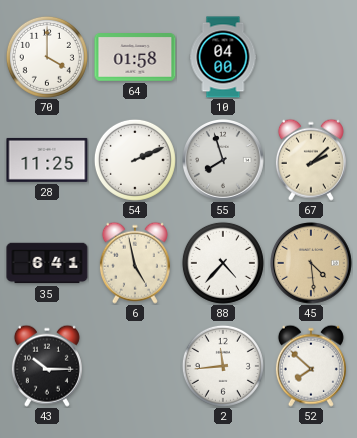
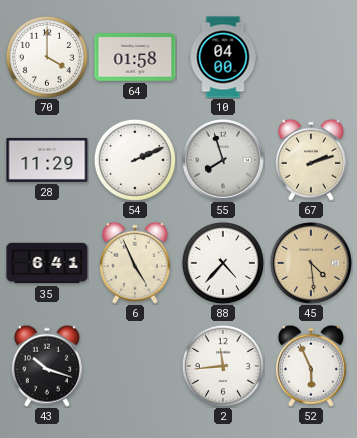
28: 11:25 -> 11:29
67: 2:08 -> 2:12
6: 4:58 -> 4:56
43: 10:15 -> 10:18
52: 7:52 -> 5:56
